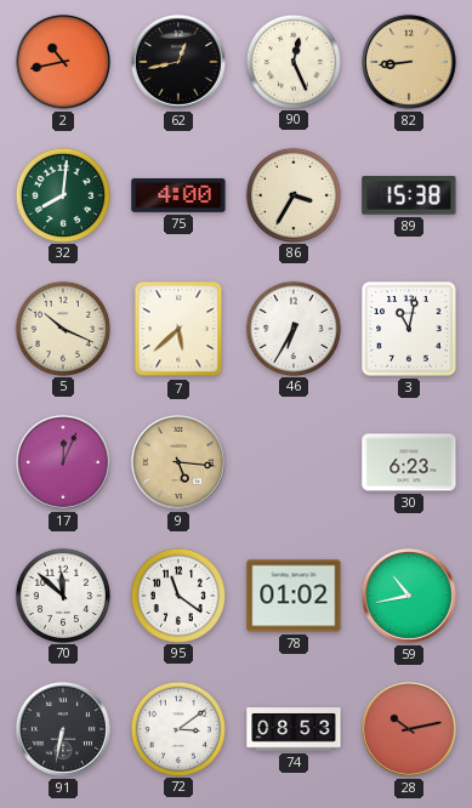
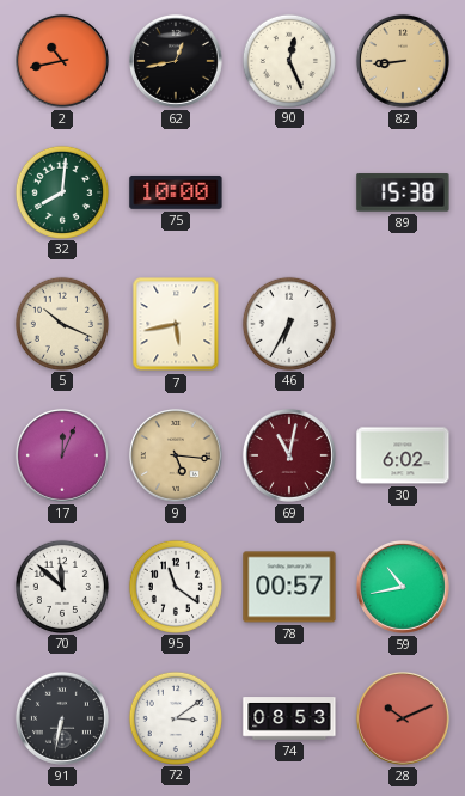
75: 4:00 -> 10:00
86: 3:35 -> none
7: 5:38 -> 5:43
3: 11:02 -> none
69: none -> 11:02
30: 6:23 -> 6:02
78: 01:02 -> 00:57
28: 10:13 -> 10:11
